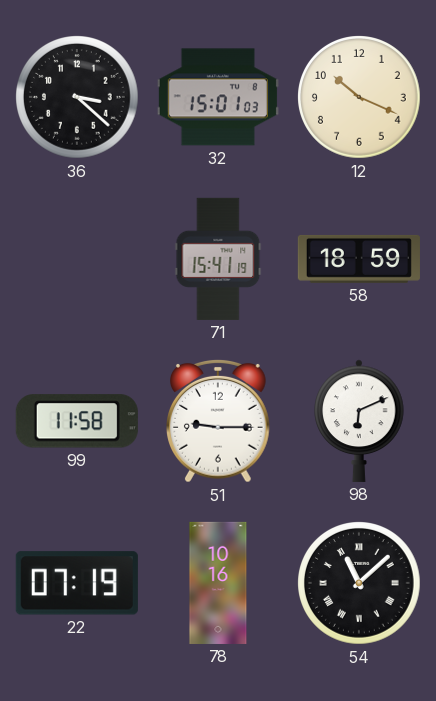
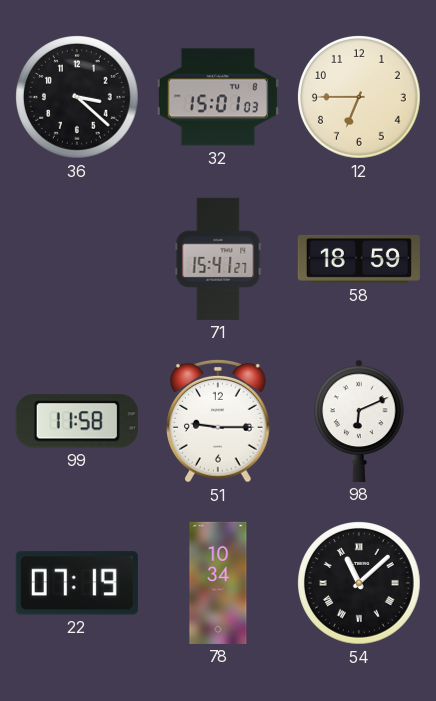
12: 10:19 -> 6:45
71: 15:41:19 -> 15:41:27
78: 10:16 -> 10:34
